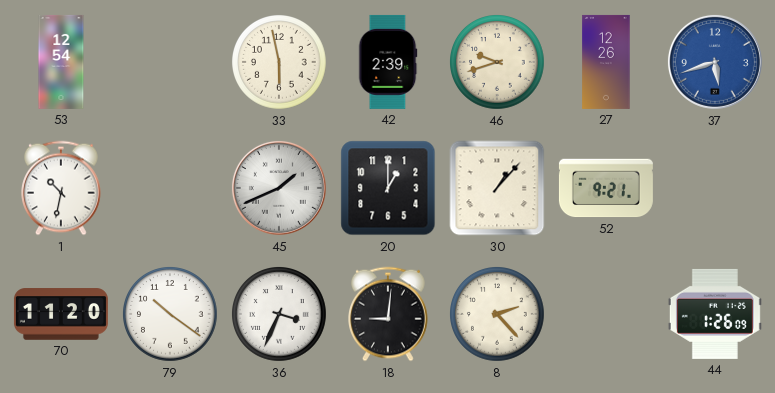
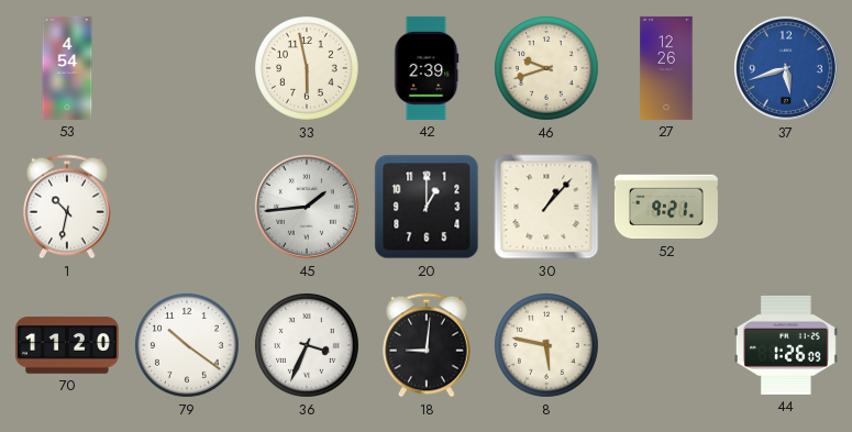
53: 12:54 -> 4:54
45: 1:41 -> 1:44
8: 2:23 -> 5:47
